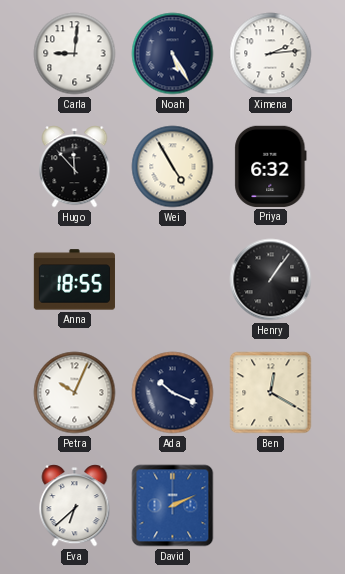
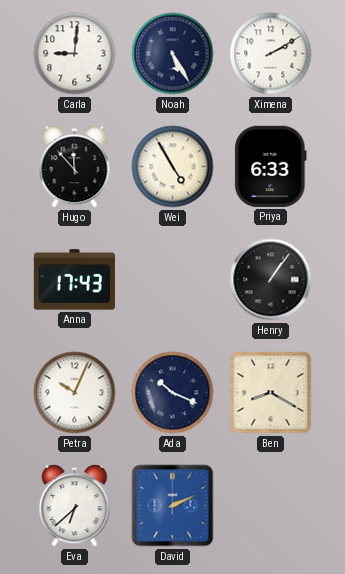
Ximena: 2:14 -> 2:10
Priya: 6:32 -> 6:33
Anna: 18:55 -> 17:43
Ben: 12:20 -> 8:20
